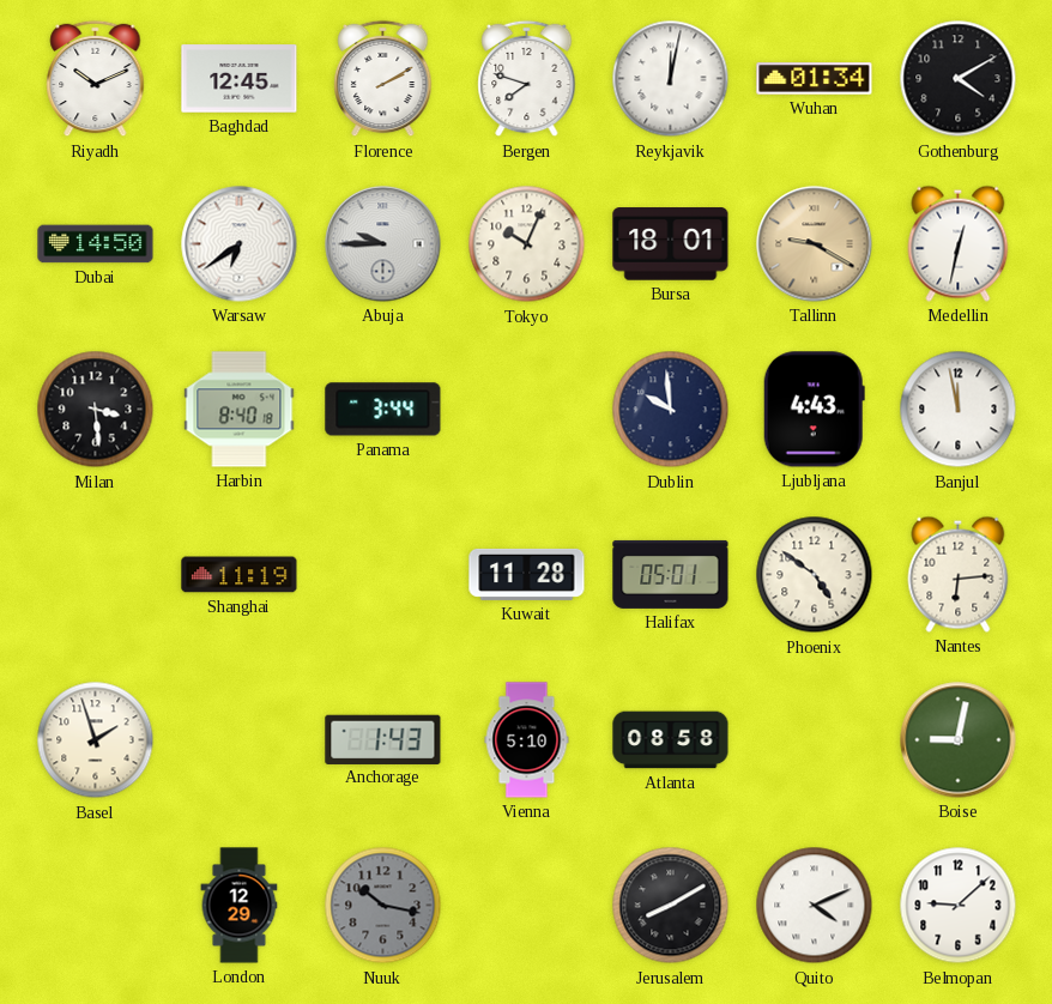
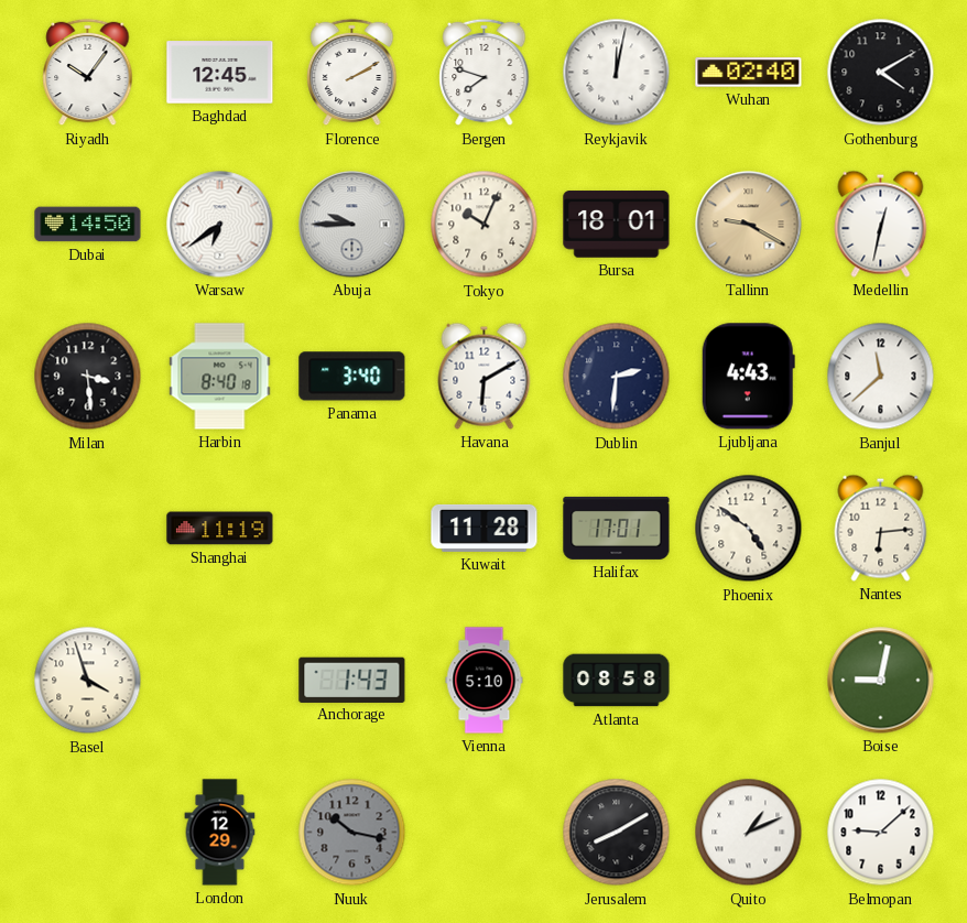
Riyadh: 10:11 -> 10:06
Wuhan: 01:34 -> 02:40
Panama: 3:44 -> 3:40
Havana: none -> 6:10
Dublin: 9:59 -> 2:31
Banjul: 11:58 -> 11:38
Halifax: 05:01 -> 17:01
Basel: 1:57 -> 3:57
Quito: 4:11 -> 1:11
